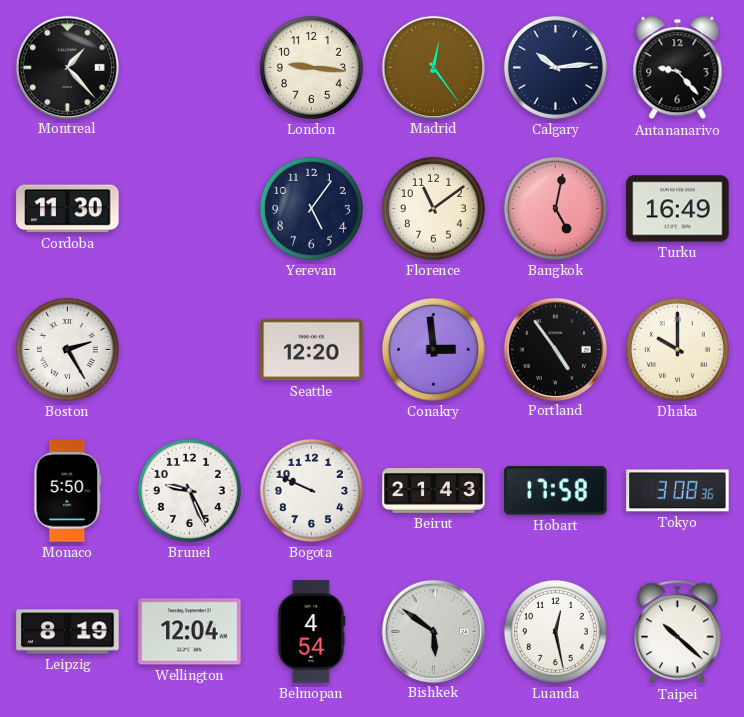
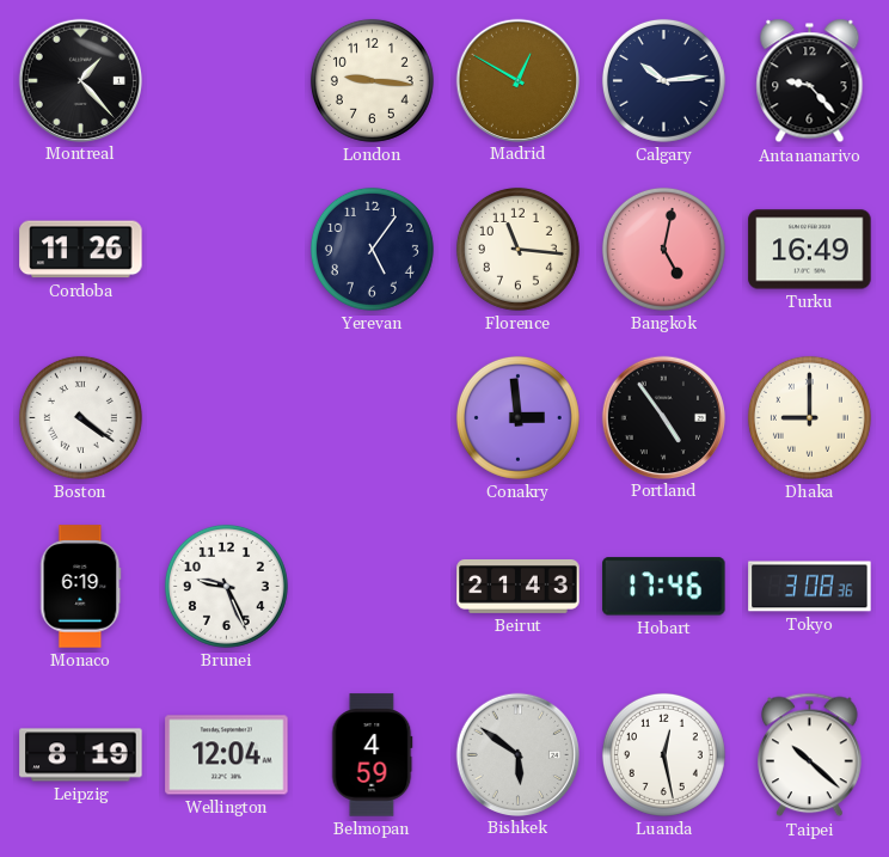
Madrid: 12:24 -> 12:50
Cordoba: 11:30 -> 11:26
Florence: 11:09 -> 11:16
Boston: 2:25 -> 4:21
Seattle: 12:20 -> none
Dhaka: 10:00 -> 9:00
Monaco: 5:50 -> 6:19
Bogota: 9:49 -> none
Hobart: 17:58 -> 17:46
Belmopan: 4:54 -> 4:59
